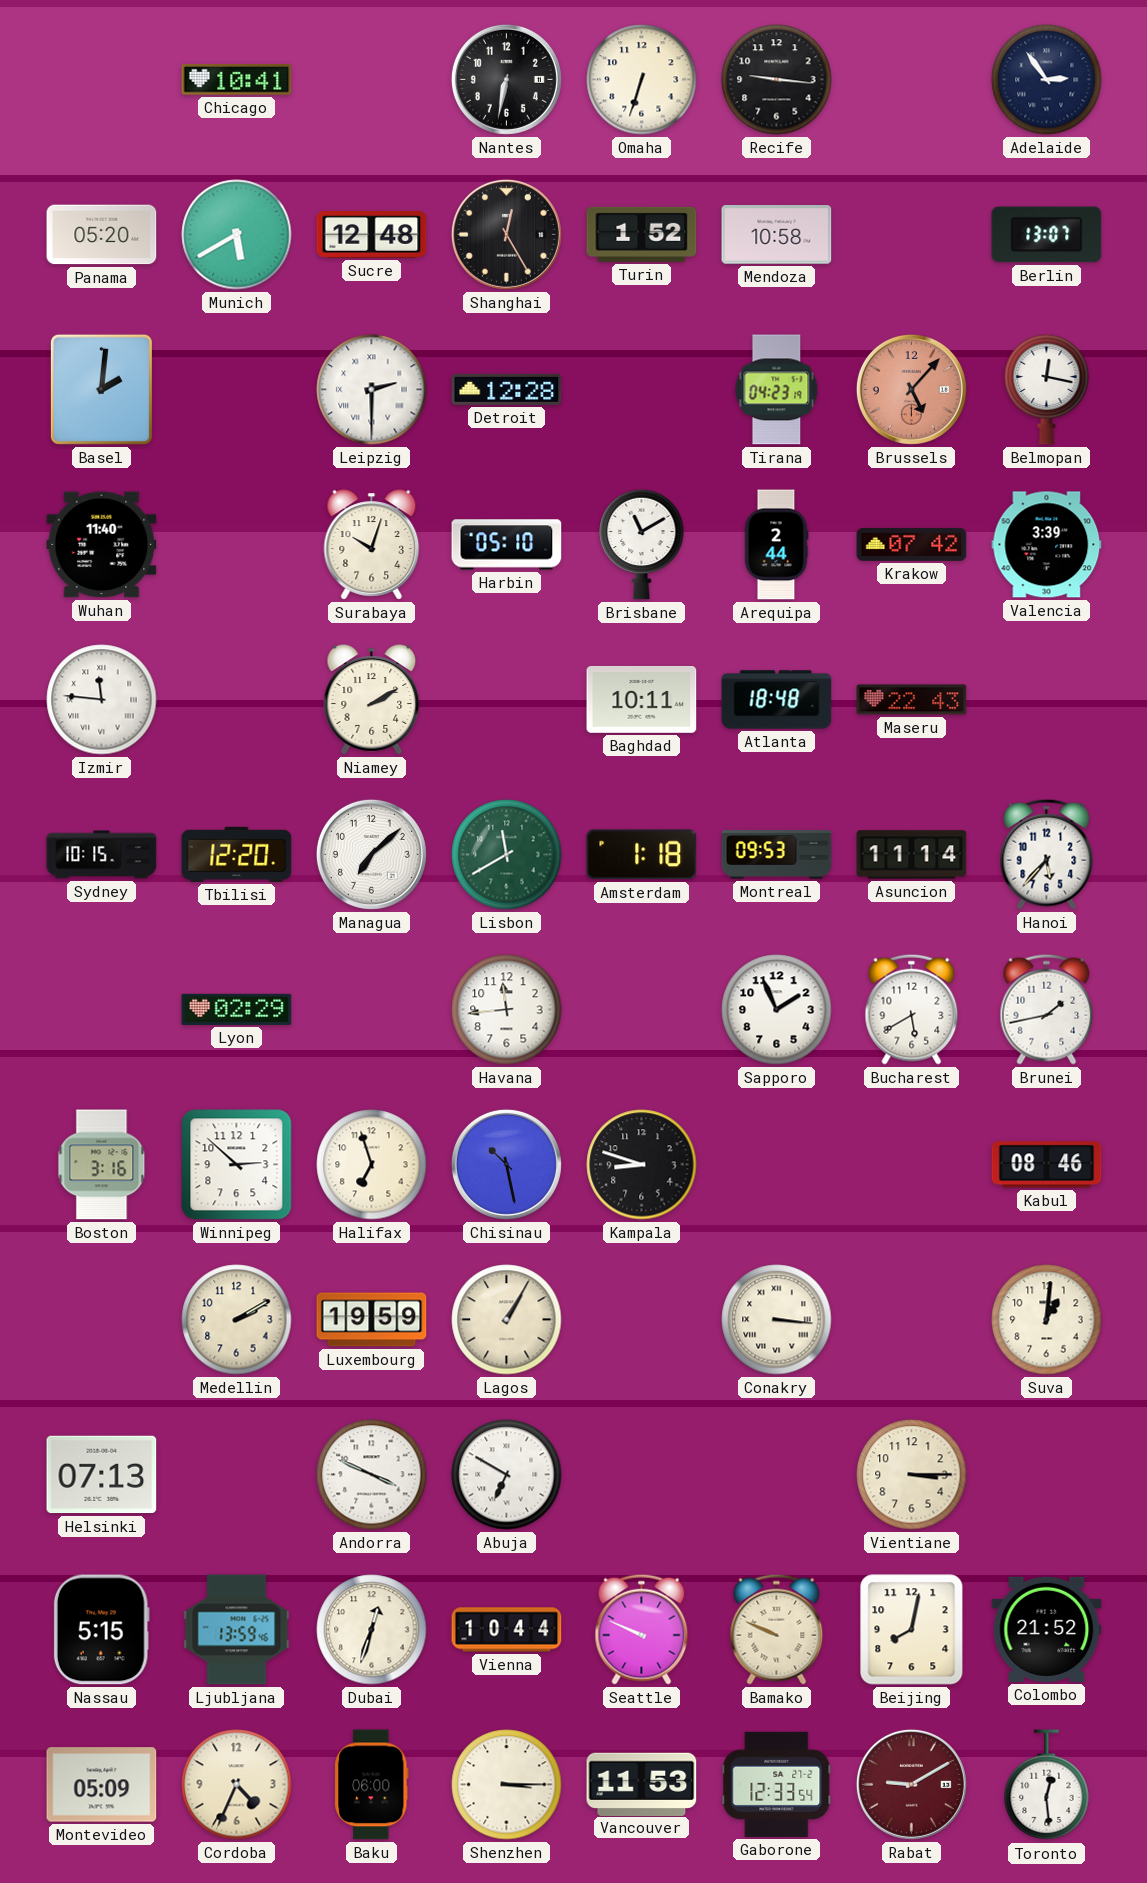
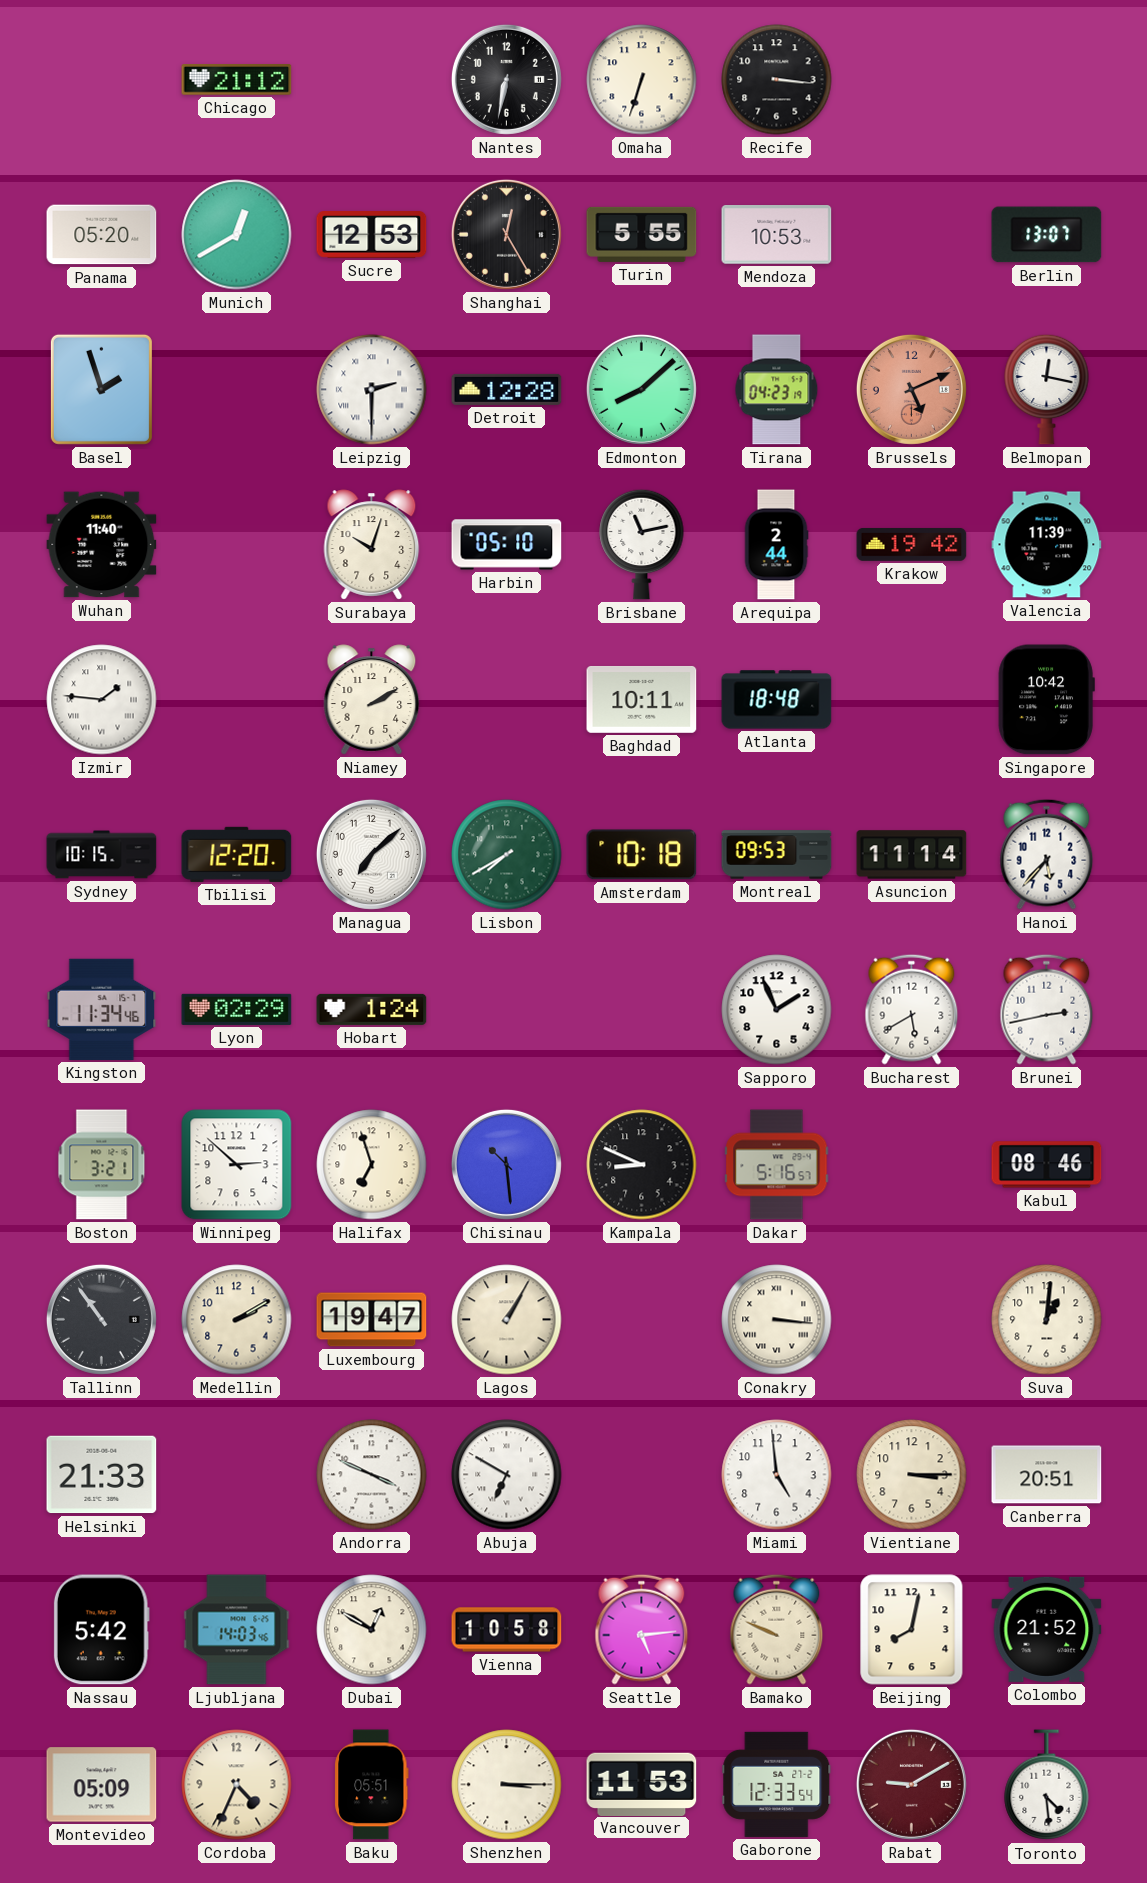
Chicago: 10:41 -> 21:12
Recife: 9:16 -> 3:16
Adelaide: 2:54 -> none
Munich: 5:40 -> 12:40
Sucre: 12:48 -> 12:53
Turin: 1:52 -> 5:55
Mendoza: 10:58 -> 10:53
Basel: 2:01 -> 1:57
Edmonton: none -> 8:08
Brussels: 5:07 -> 5:11
Brisbane: 11:10 -> 11:13
Krakow: 07:42 -> 19:42
Valencia: 3:39 -> 11:39
Izmir: 11:46 -> 1:46
Maseru: 22:43 -> none
Singapore: none -> 10:42
Lisbon: 11:40 -> 7:40
Amsterdam: 1:18 -> 10:18
Kingston: none -> 11:34
Hobart: none -> 1:24
Havana: 11:44 -> none
Brunei: 1:43 -> 2:43
Boston: 3:16 -> 3:21
Chisinau: 10:28 -> 10:29
Kampala: 8:48 -> 8:49
Dakar: none -> 5:16
Tallinn: none -> 10:54
Luxembourg: 19:59 -> 19:47
Helsinki: 07:13 -> 21:33
Miami: none -> 4:59
Canberra: none -> 20:51
Nassau: 5:15 -> 5:42
Ljubljana: 13:59 -> 14:03
Dubai: 12:33 -> 12:50
Vienna: 10:44 -> 10:58
Seattle: 9:49 -> 5:14
Baku: 06:00 -> 05:51
Toronto: 12:29 -> 4:29
